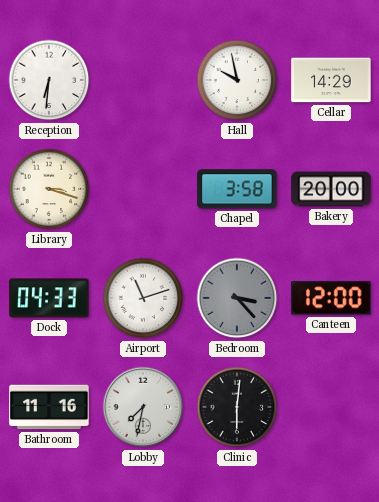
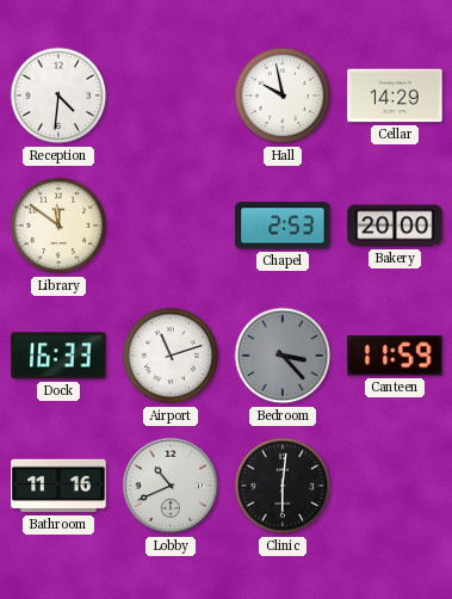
Reception: 6:31 -> 4:31
Library: 3:18 -> 11:51
Chapel: 3:58 -> 2:53
Dock: 04:33 -> 16:33
Canteen: 12:00 -> 11:59
Lobby: 7:32 -> 10:41
